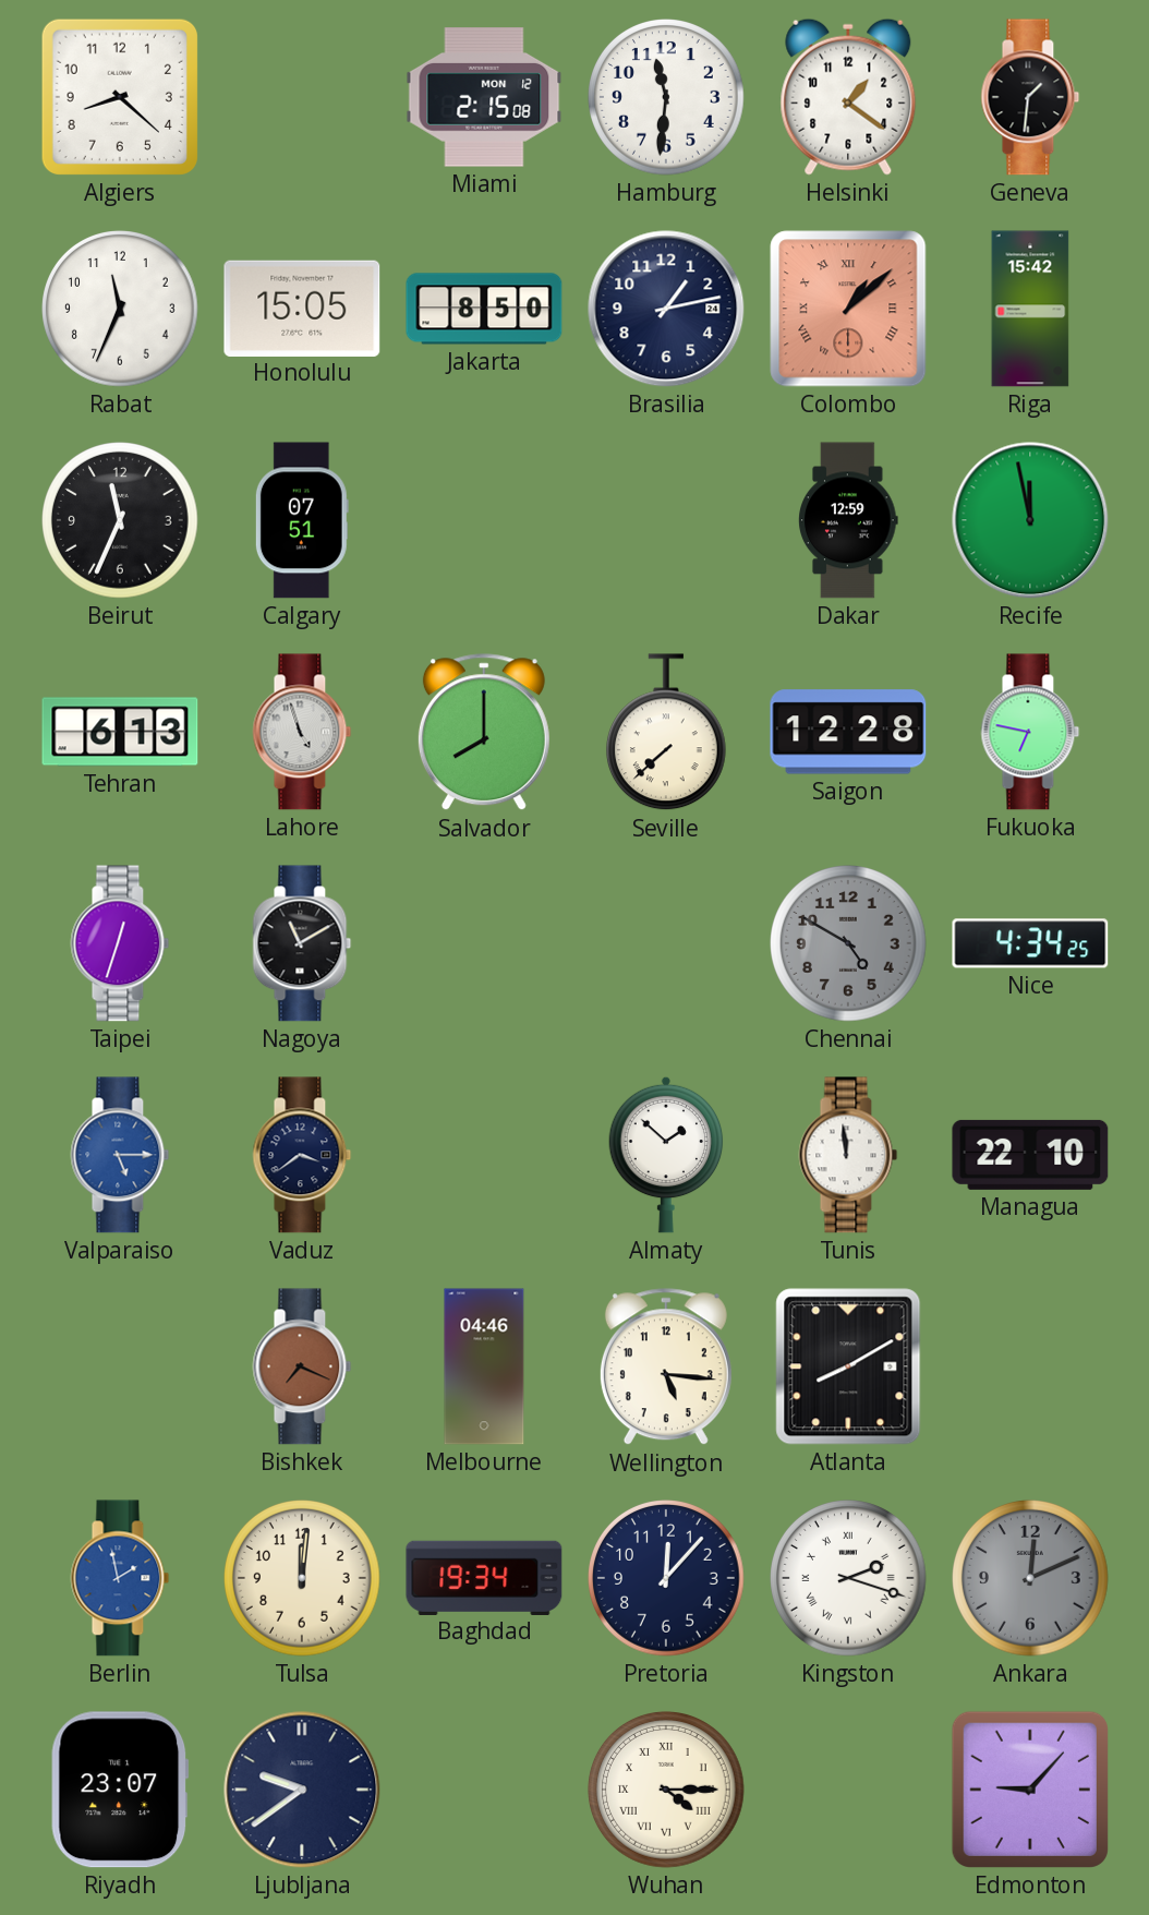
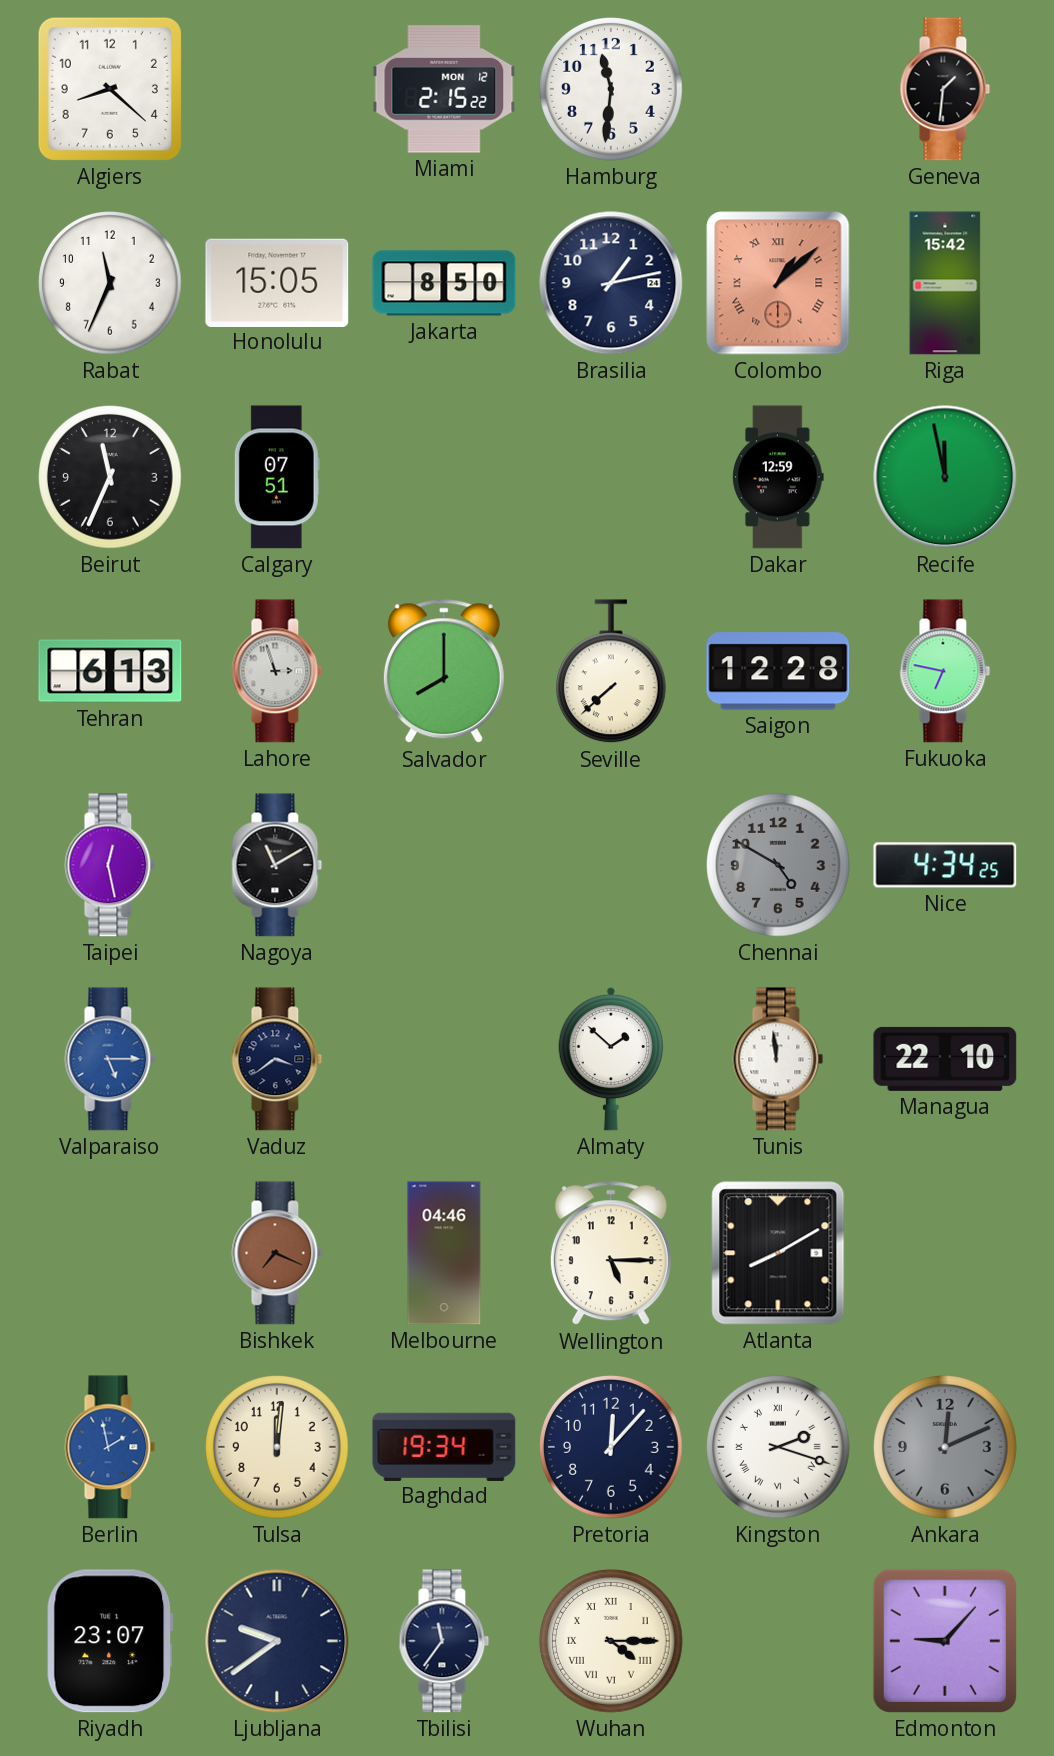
Miami: 2:15:08 -> 2:15:22
Helsinki: 1:21 -> none
Lahore: 4:57 -> 2:57
Taipei: 12:33 -> 12:28
Wellington: 5:16 -> 5:15
Tbilisi: none -> 11:36
